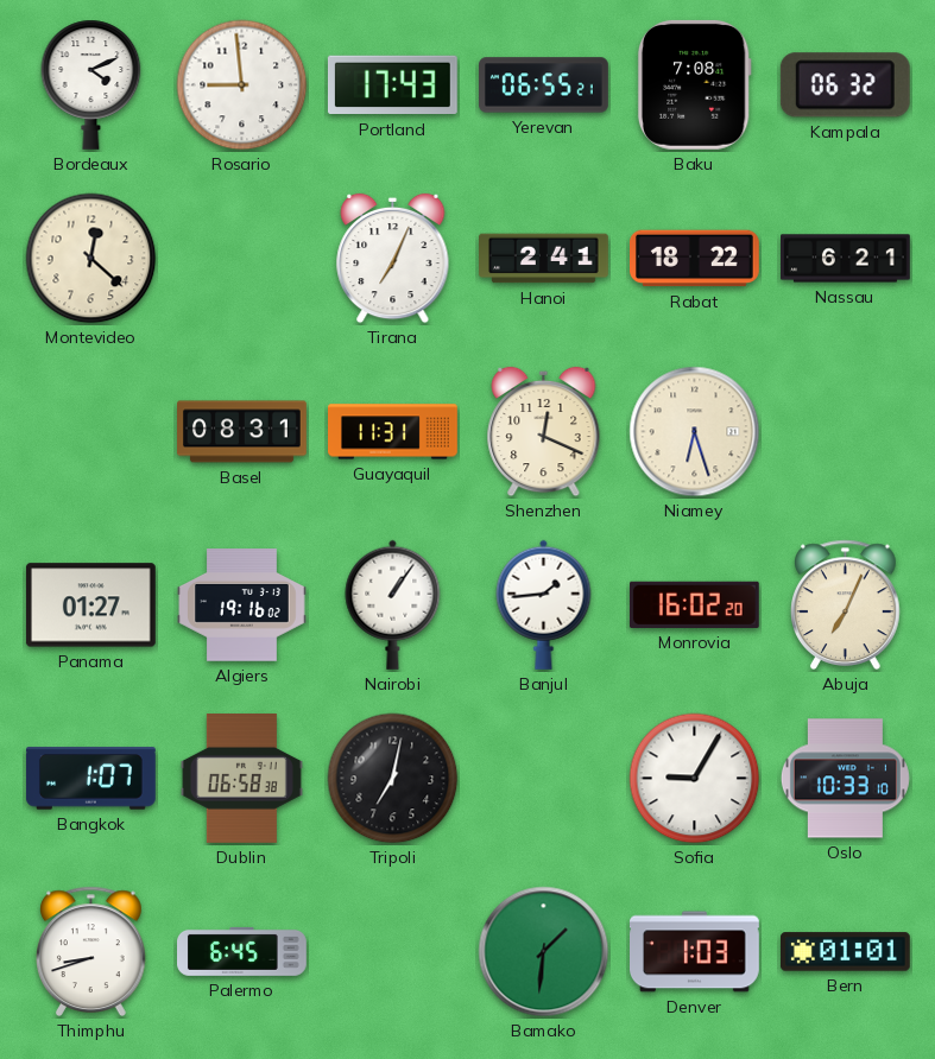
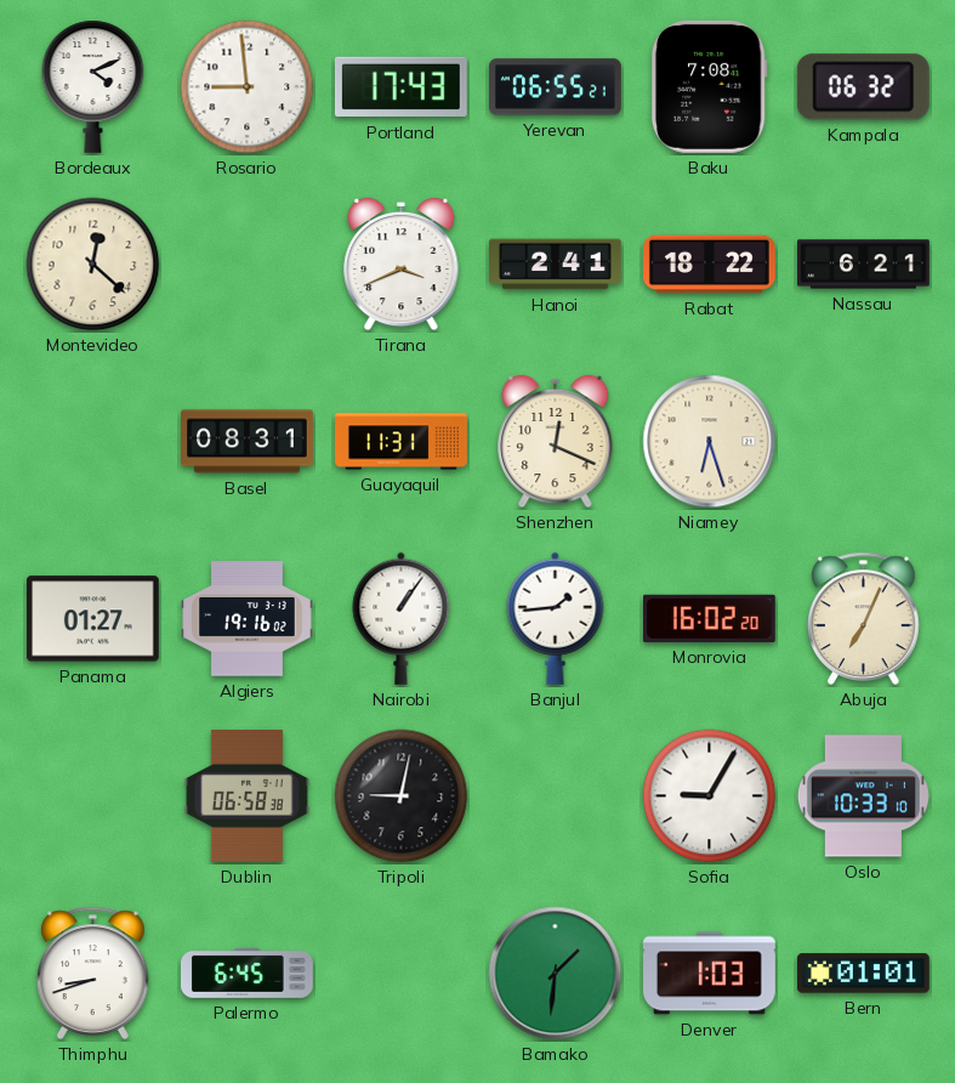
Tirana: 7:04 -> 3:41
Bangkok: 1:07 -> none
Tripoli: 7:02 -> 9:02
